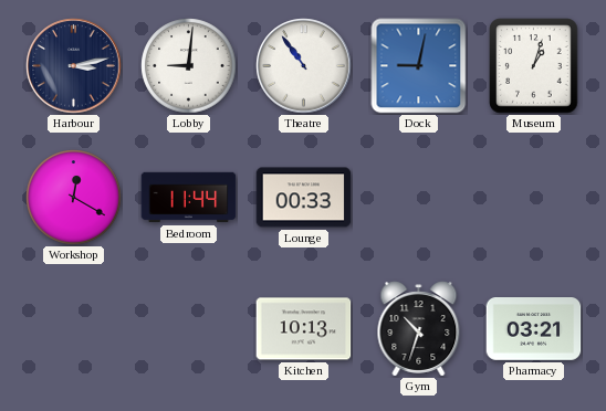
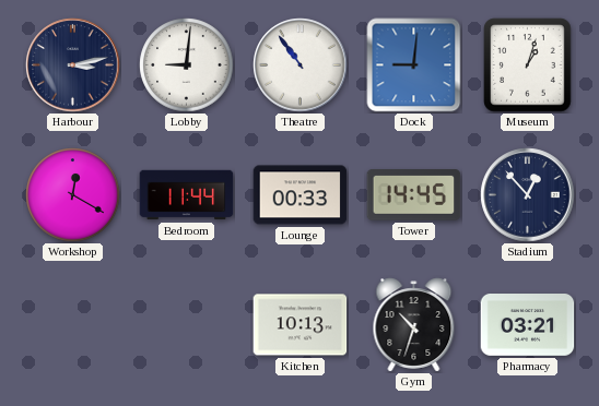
Dock: 9:02 -> 9:01
Tower: none -> 14:45
Stadium: none -> 12:53
